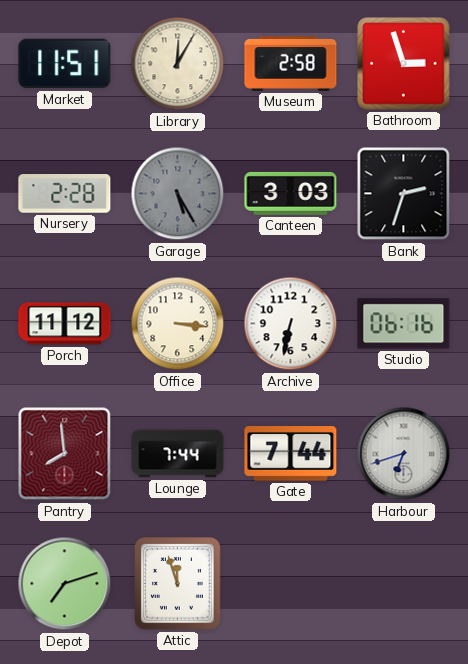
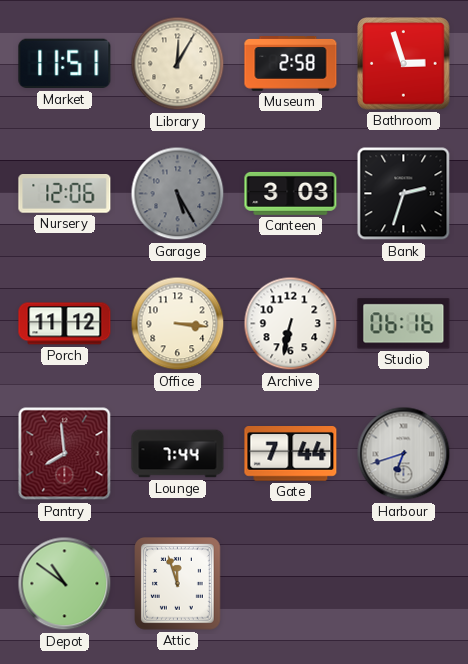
Nursery: 2:28 -> 12:06
Depot: 7:12 -> 10:51
